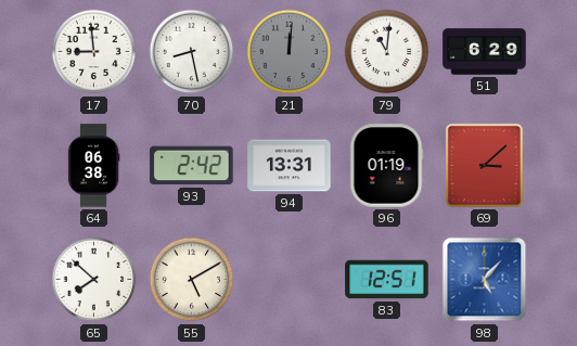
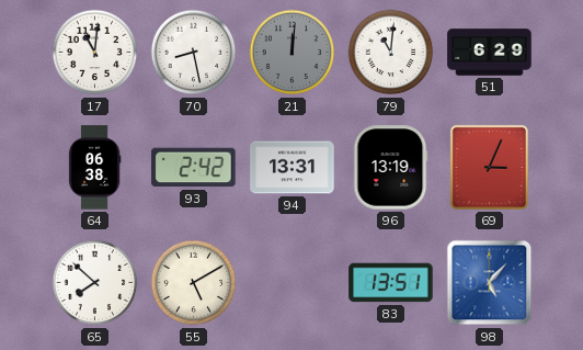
17: 8:59 -> 11:01
96: 01:19 -> 13:19
69: 3:08 -> 3:04
83: 12:51 -> 13:51
